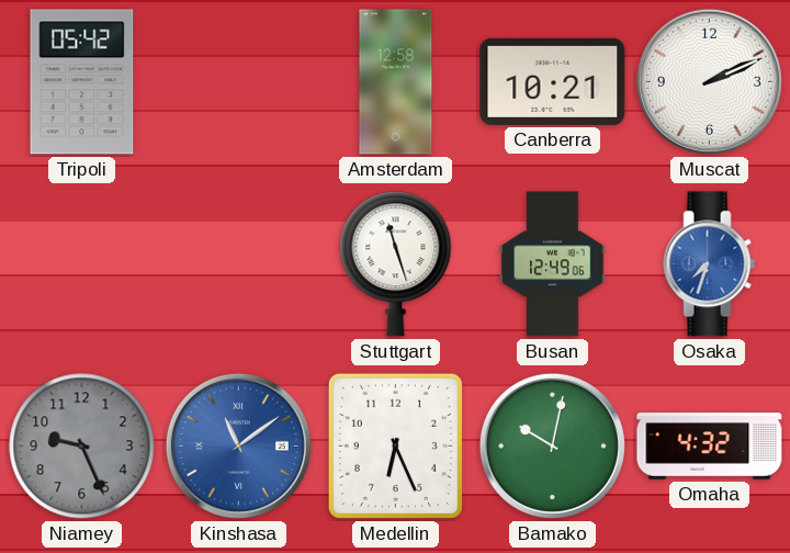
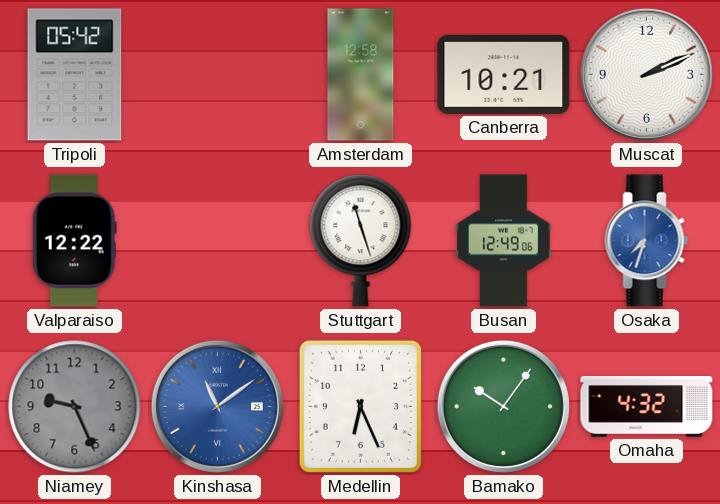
Valparaiso: none -> 12:22
Bamako: 10:02 -> 10:06
